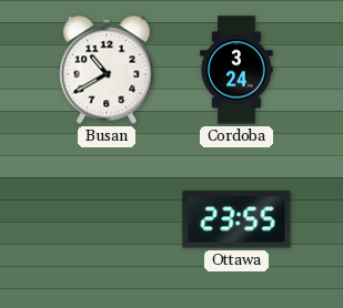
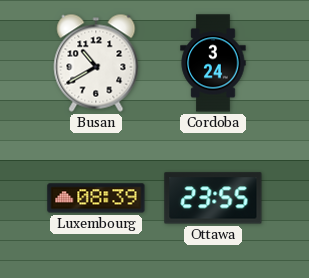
Luxembourg: none -> 08:39
